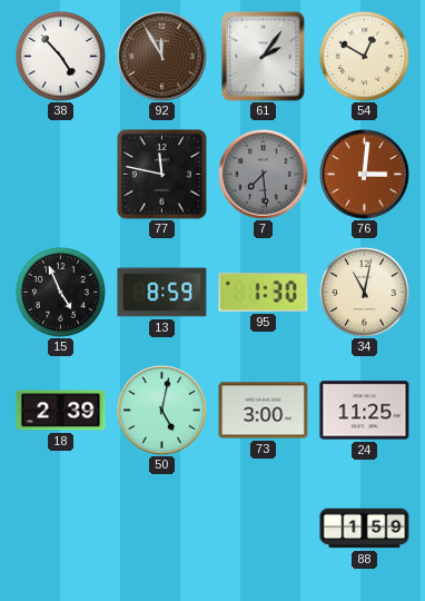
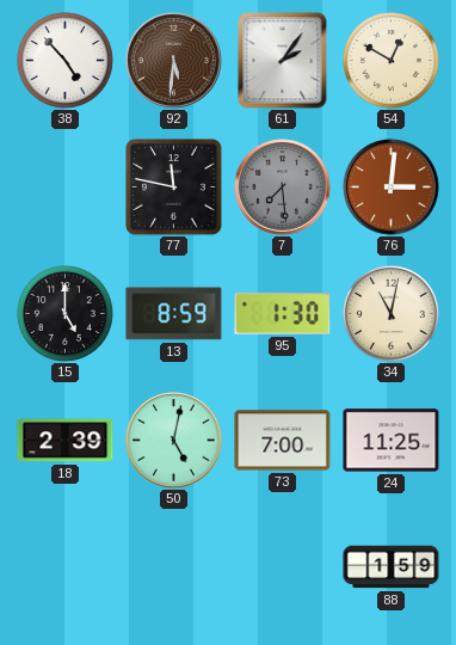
92: 11:55 -> 5:31
15: 4:56 -> 5:00
73: 3:00 -> 7:00
